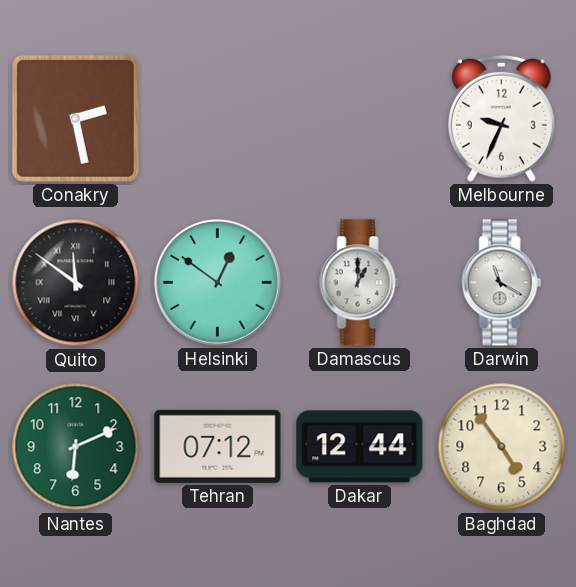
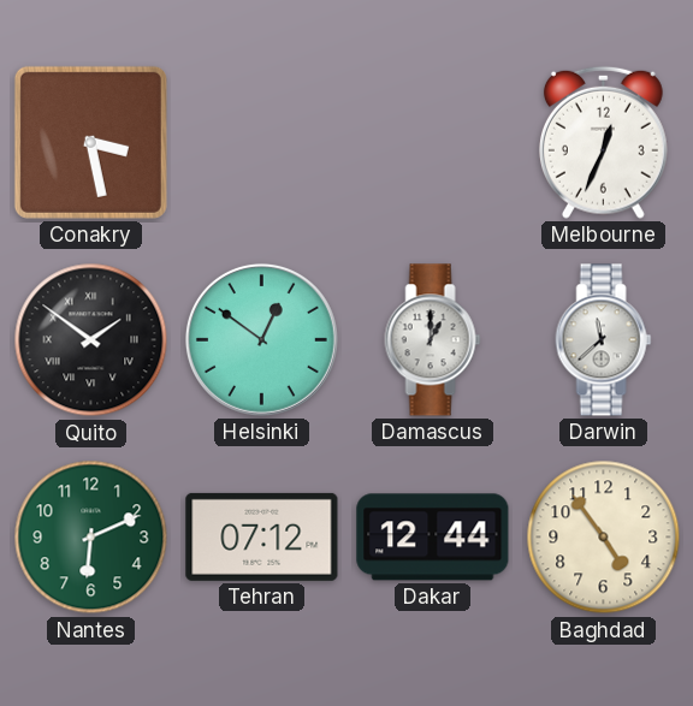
Conakry: 2:28 -> 3:28
Melbourne: 9:34 -> 12:34
Quito: 11:51 -> 1:51
Darwin: 11:20 -> 11:38
